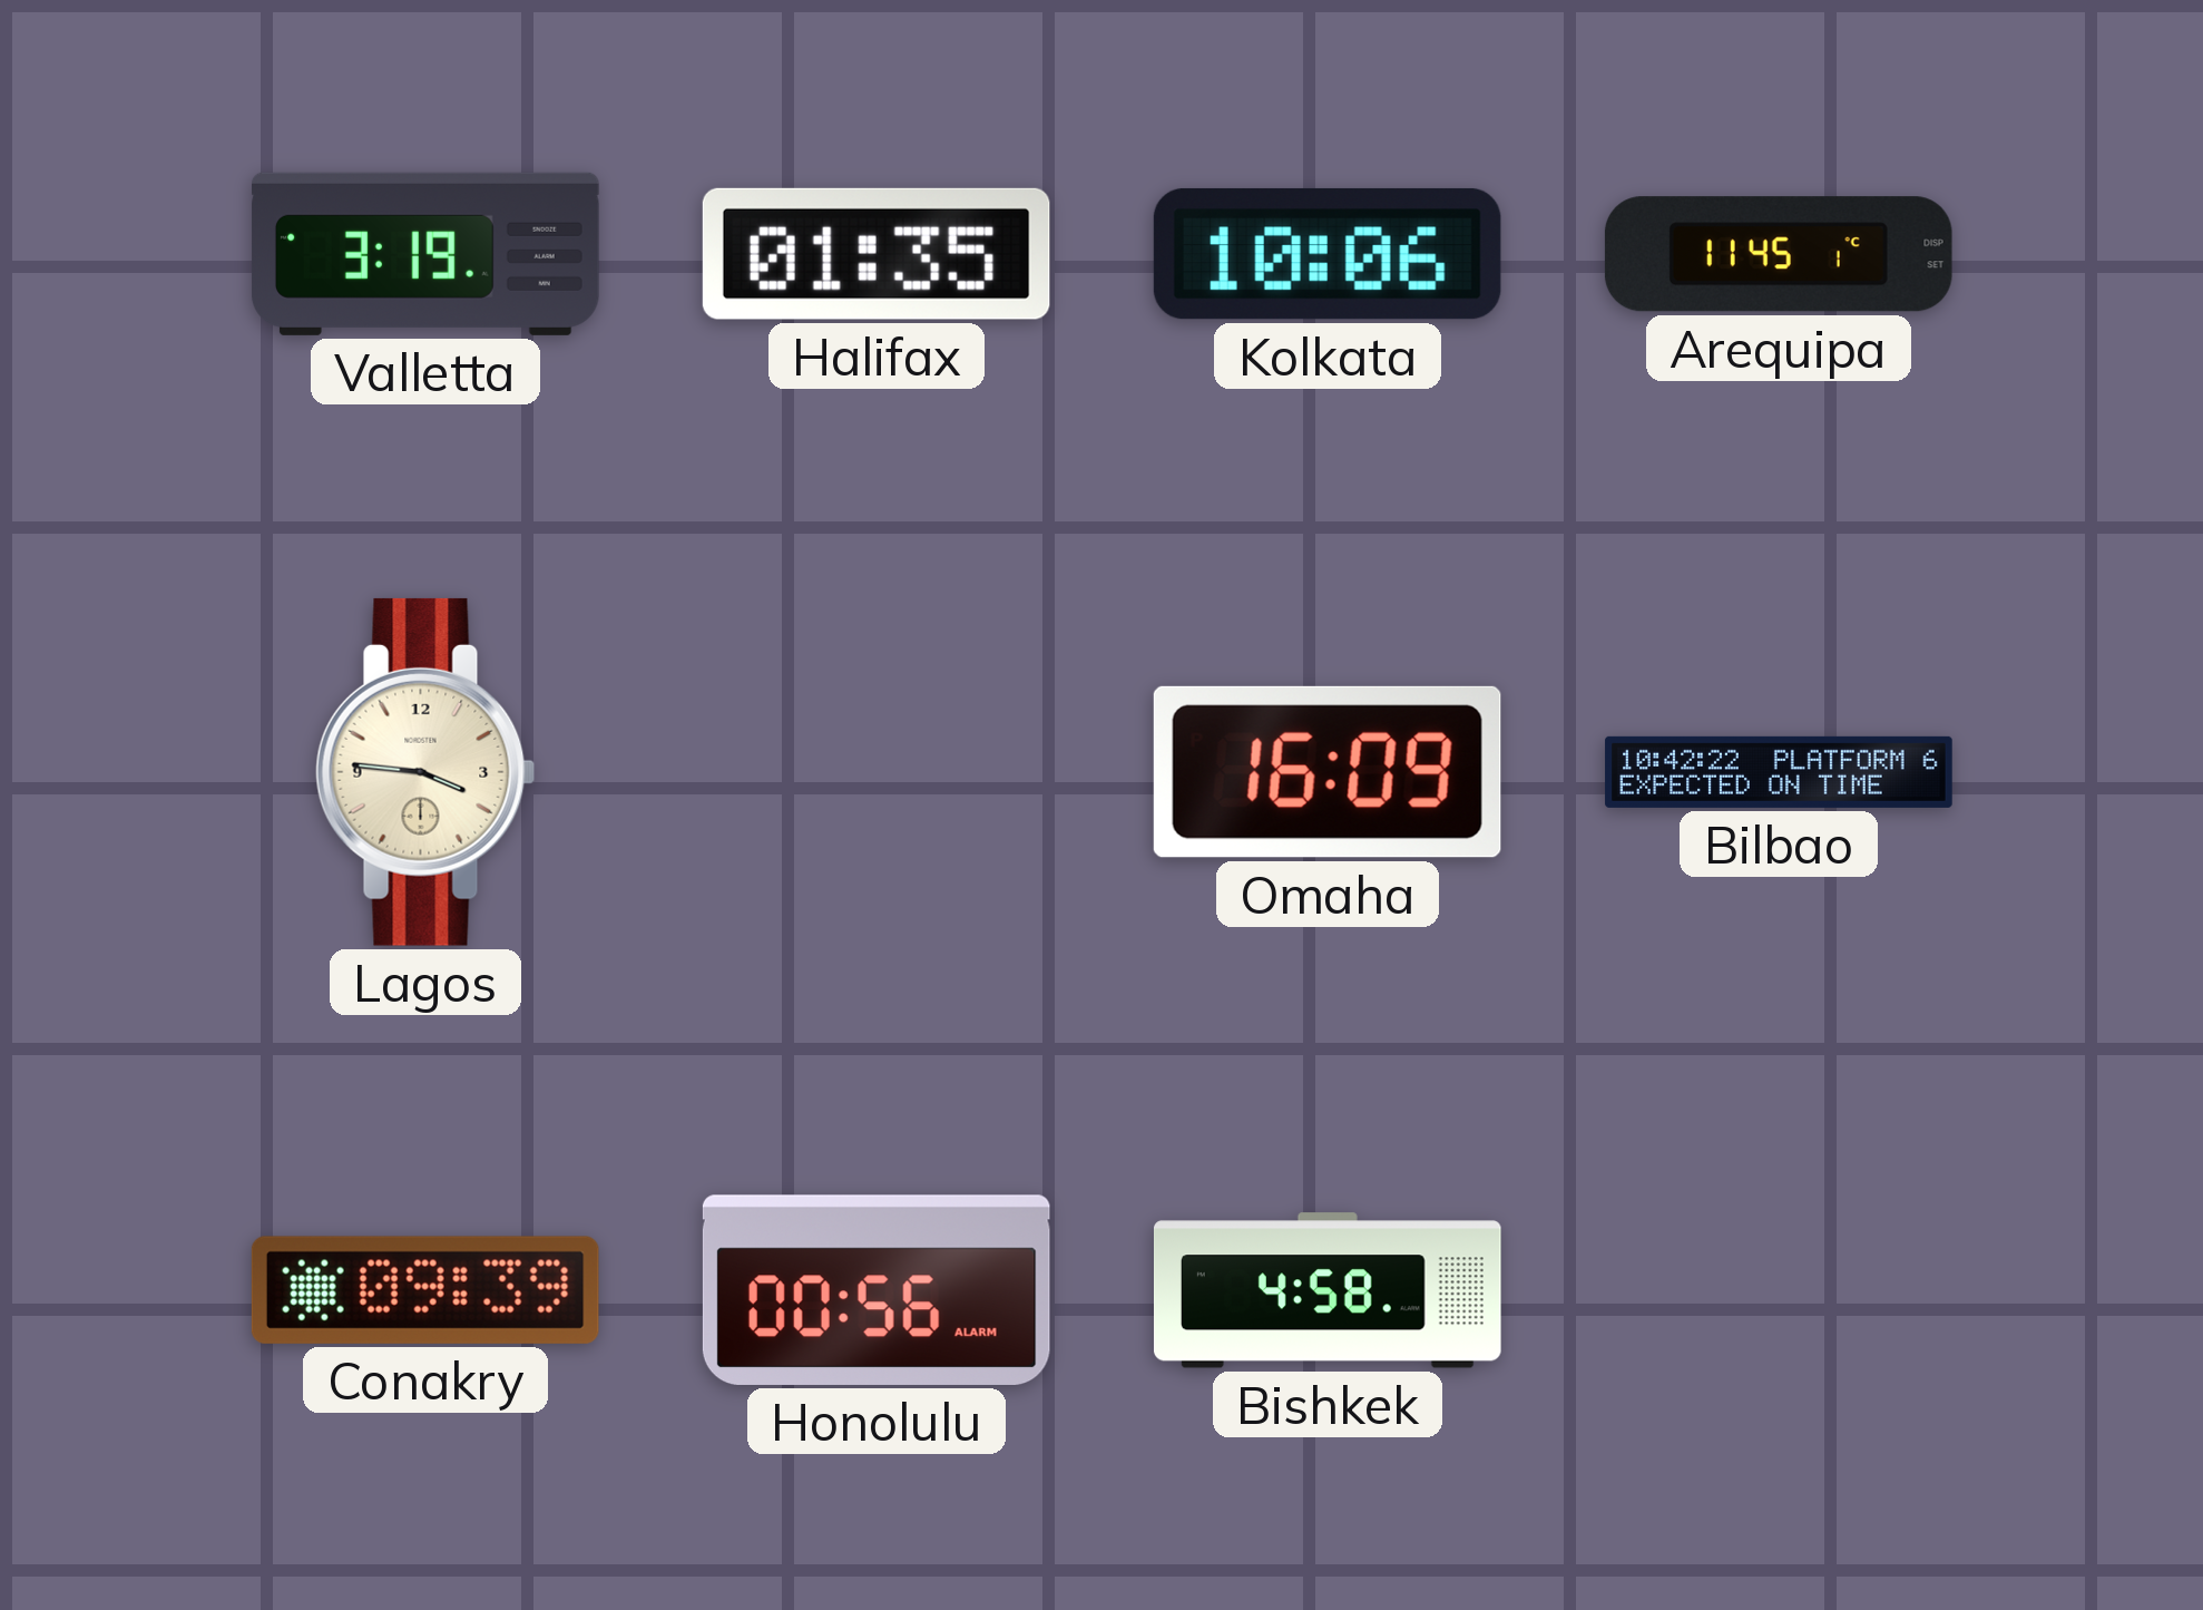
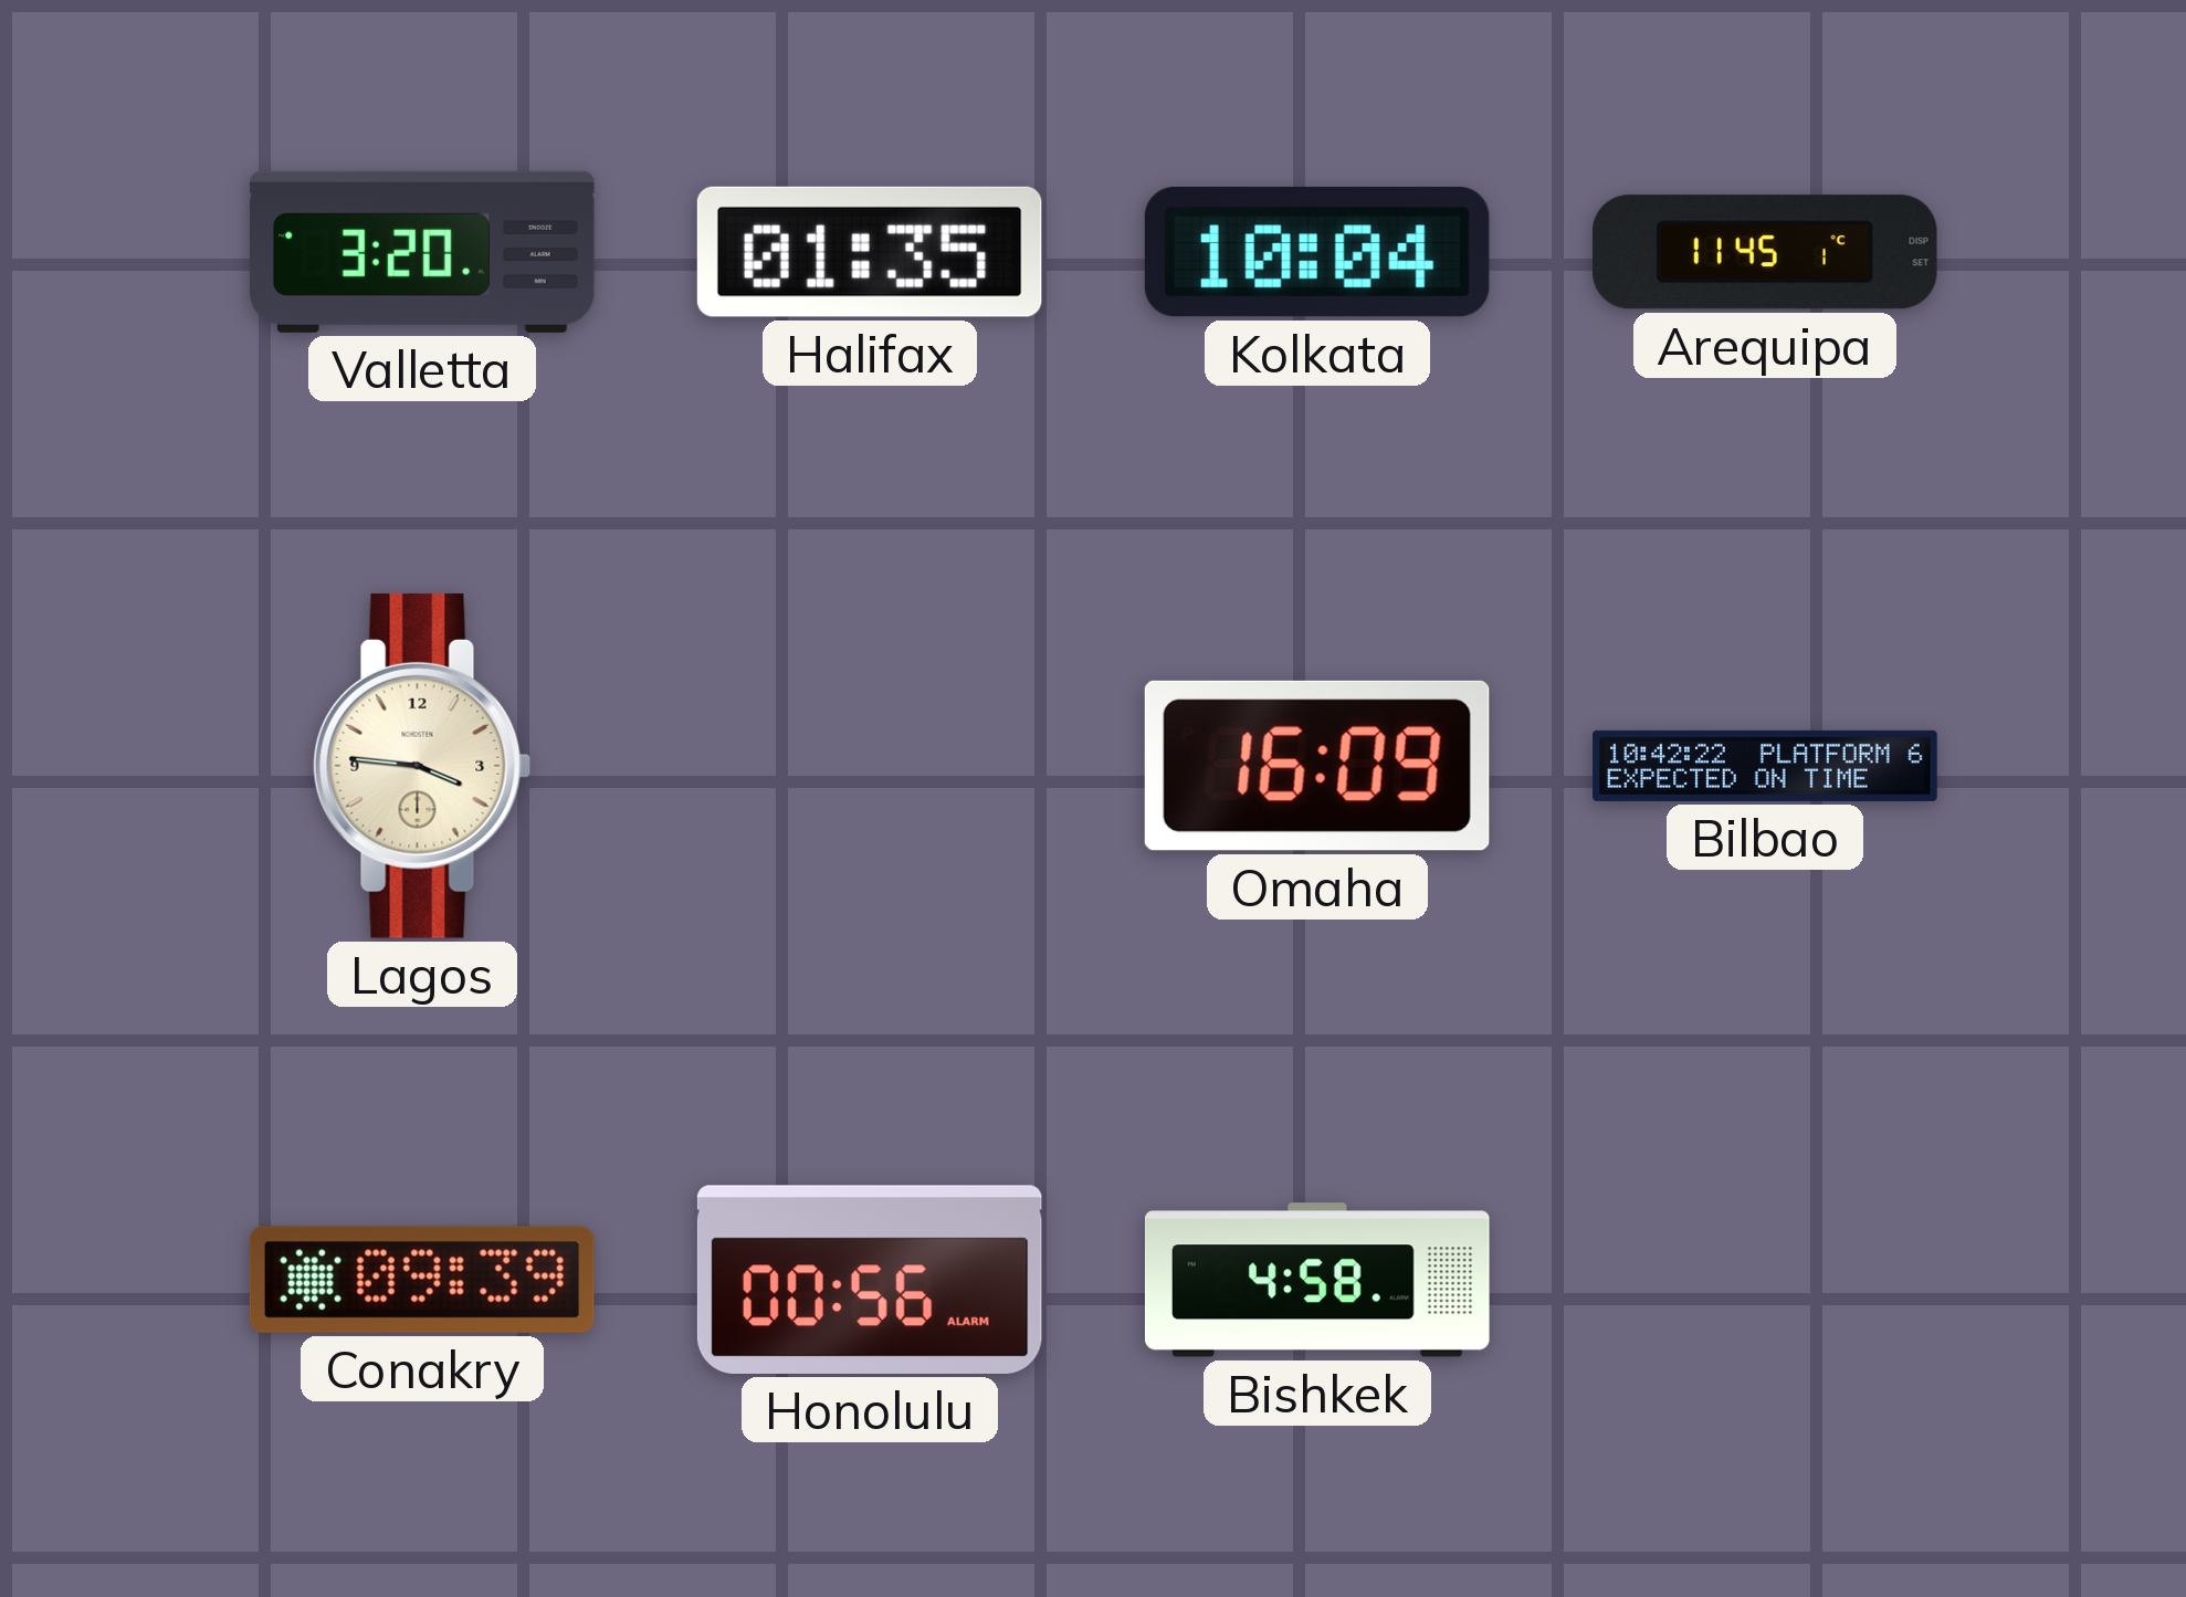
Valletta: 3:19 -> 3:20
Kolkata: 10:06 -> 10:04
